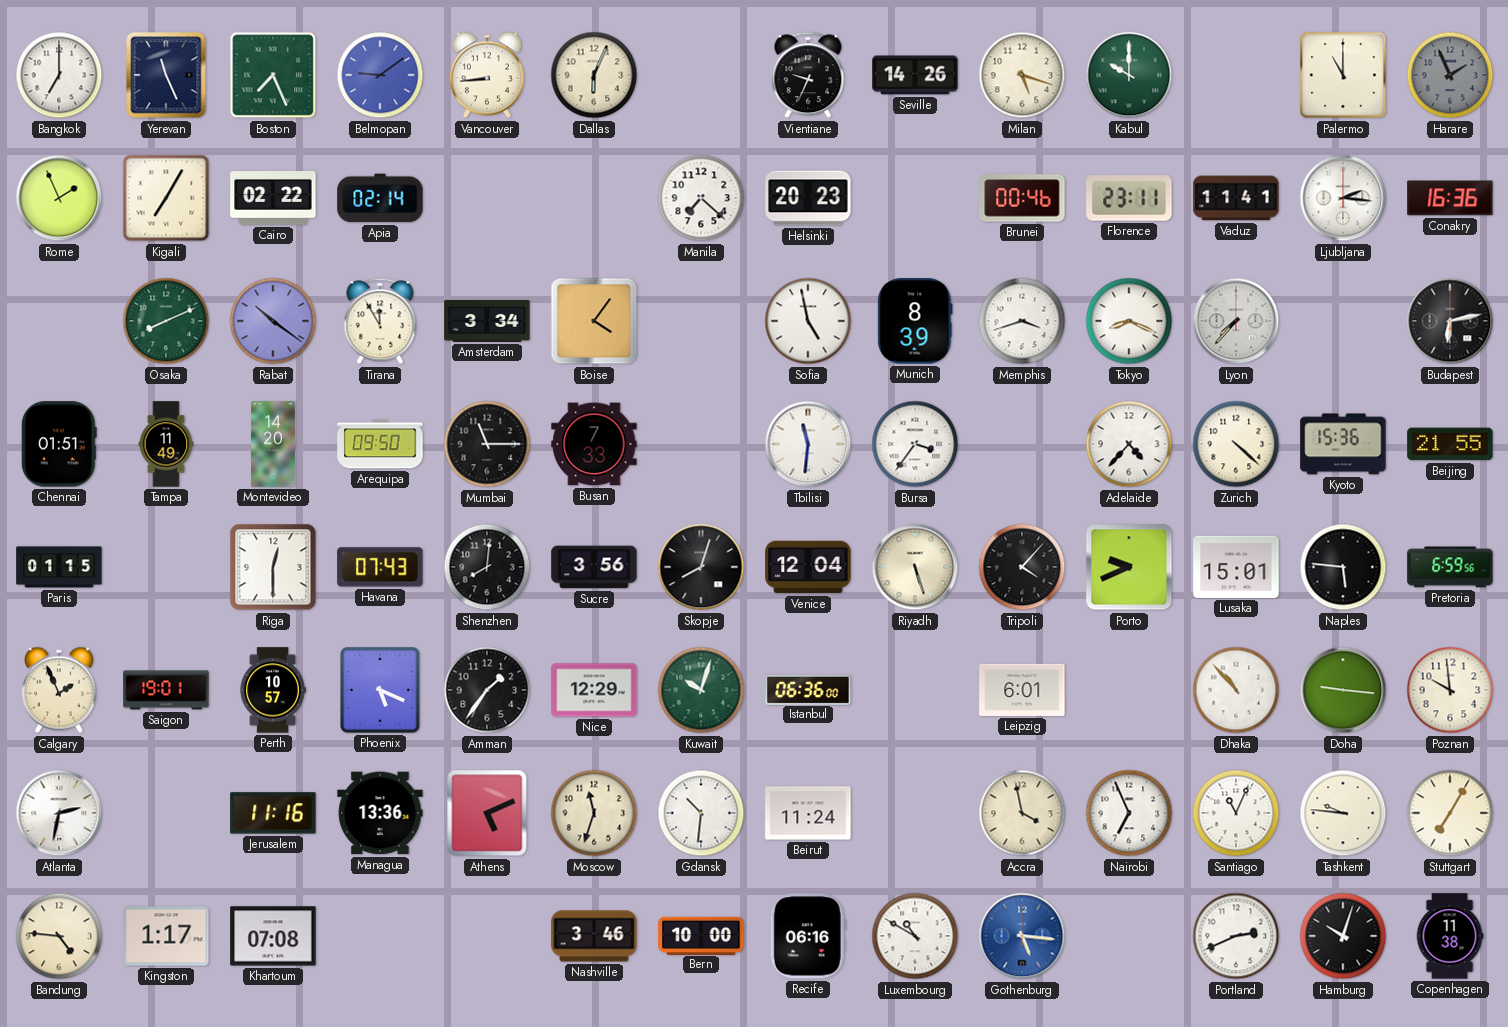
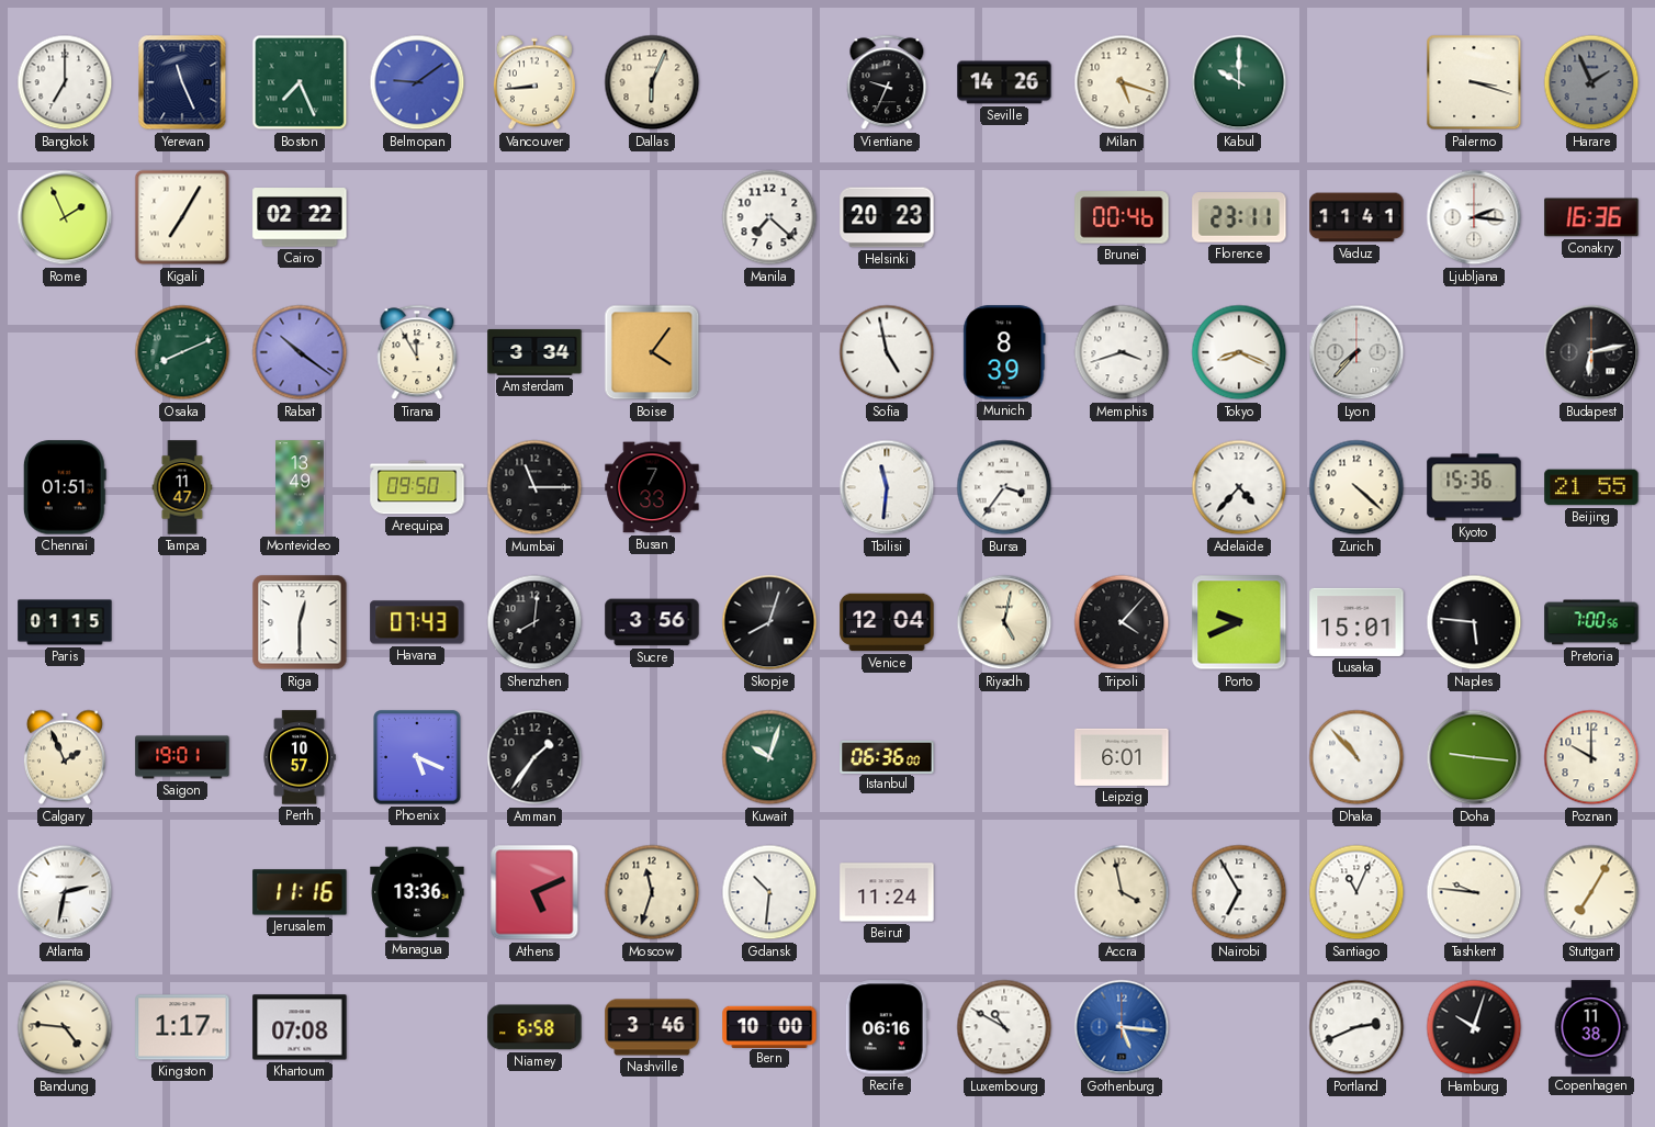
Palermo: 11:00 -> 3:18
Apia: 02:14 -> none
Tampa: 11:49 -> 11:47
Montevideo: 14:20 -> 13:49
Riyadh: 5:27 -> 5:02
Pretoria: 6:59 -> 7:00
Nice: 12:29 -> none
Poznan: 9:59 -> 10:00
Nairobi: 6:56 -> 6:55
Niamey: none -> 6:58
